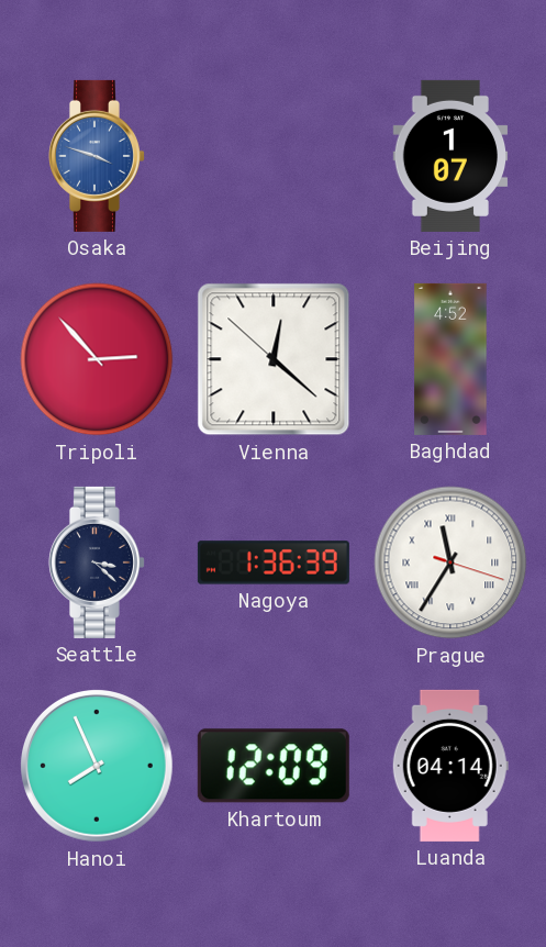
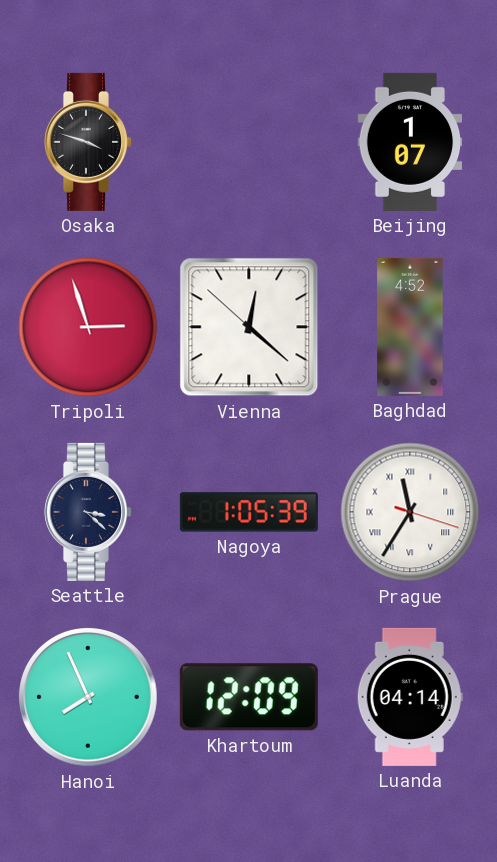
Osaka dial: blue -> black
Tripoli: 2:53 -> 2:57
Nagoya: 1:36 -> 1:05
